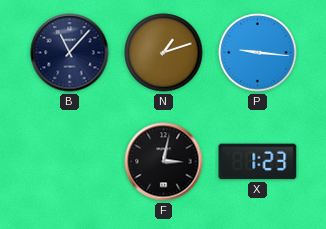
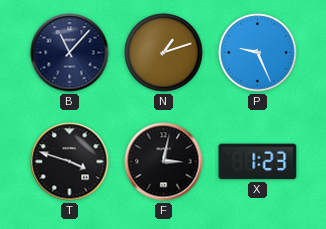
P: 9:16 -> 9:26
T: none -> 3:48
